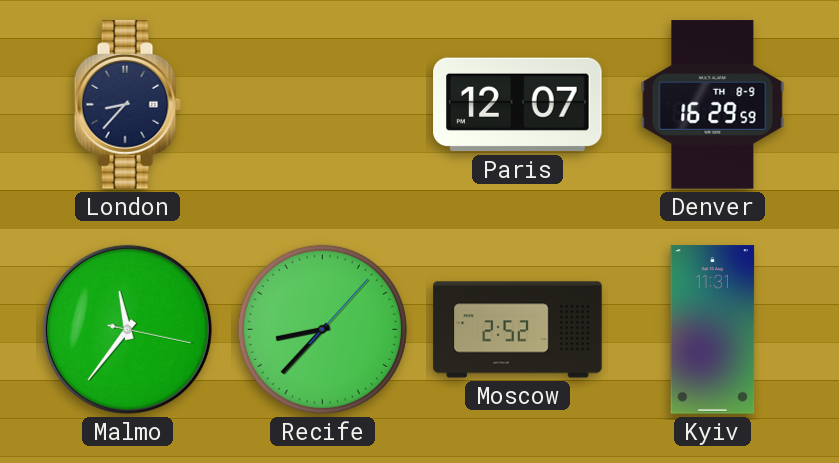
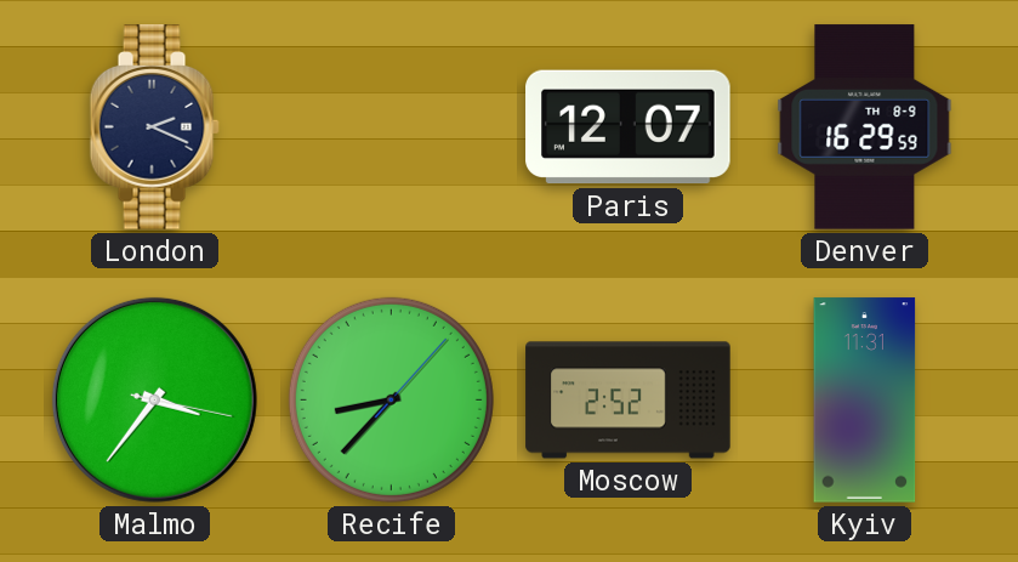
London: 8:37 -> 2:19
Malmo: 11:36 -> 3:36
